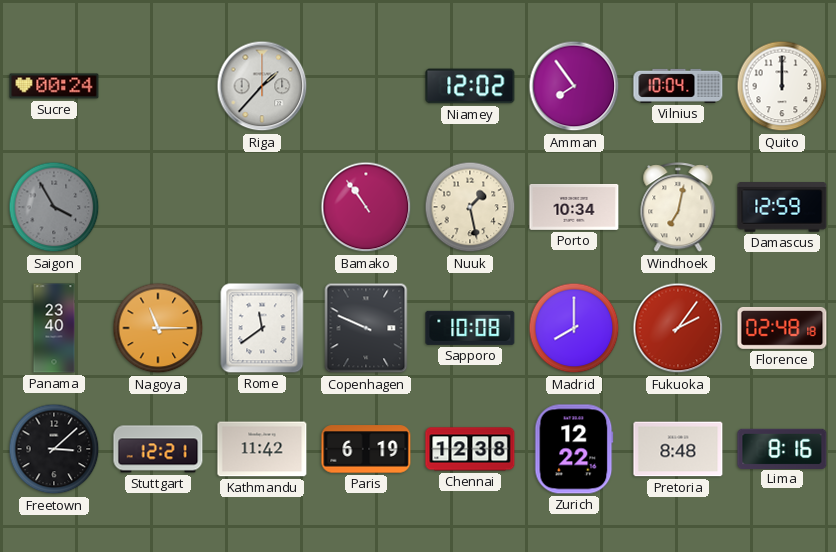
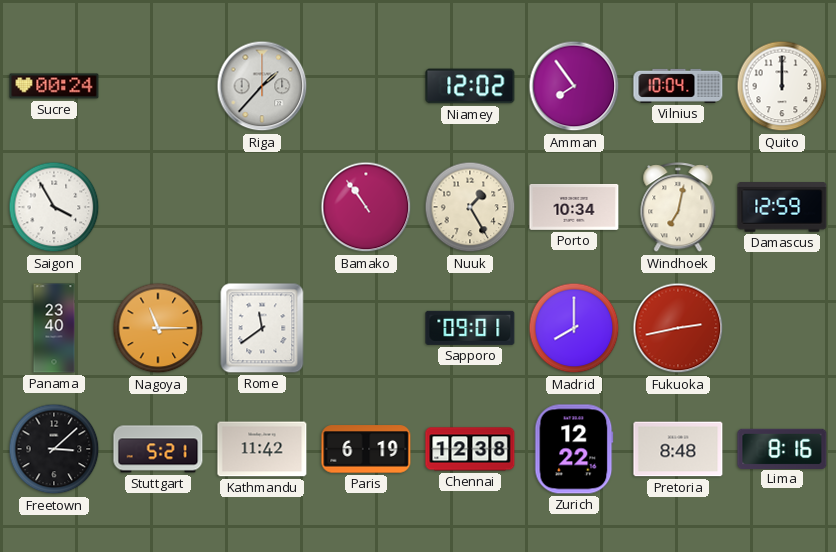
Saigon dial: grey -> white
Nuuk: 1:28 -> 1:25
Copenhagen: 9:49 -> none
Sapporo: 10:08 -> 09:01
Fukuoka: 2:06 -> 2:43
Florence: 02:48 -> none
Stuttgart: 12:21 -> 5:21
